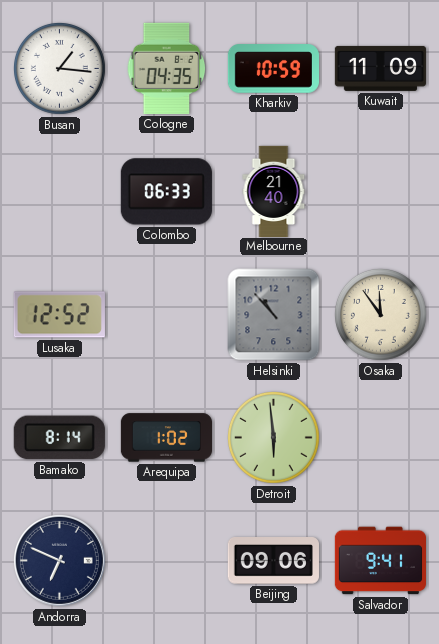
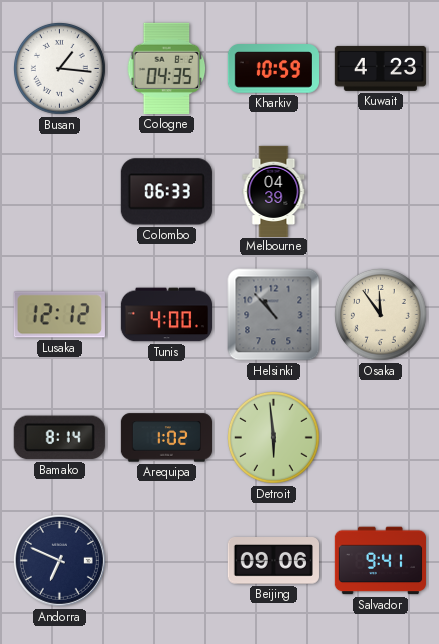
Kuwait: 11:09 -> 4:23
Melbourne: 21:40 -> 04:39
Lusaka: 12:52 -> 12:12
Tunis: none -> 4:00
